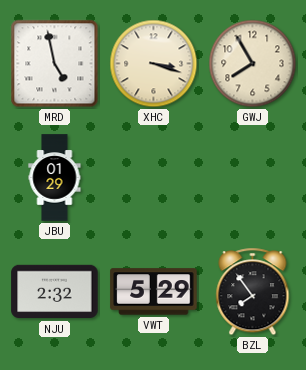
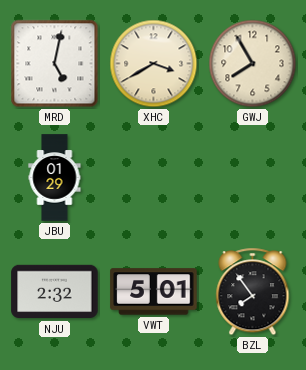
MRD: 4:58 -> 5:02
XHC: 3:18 -> 3:40
VWT: 5:29 -> 5:01
